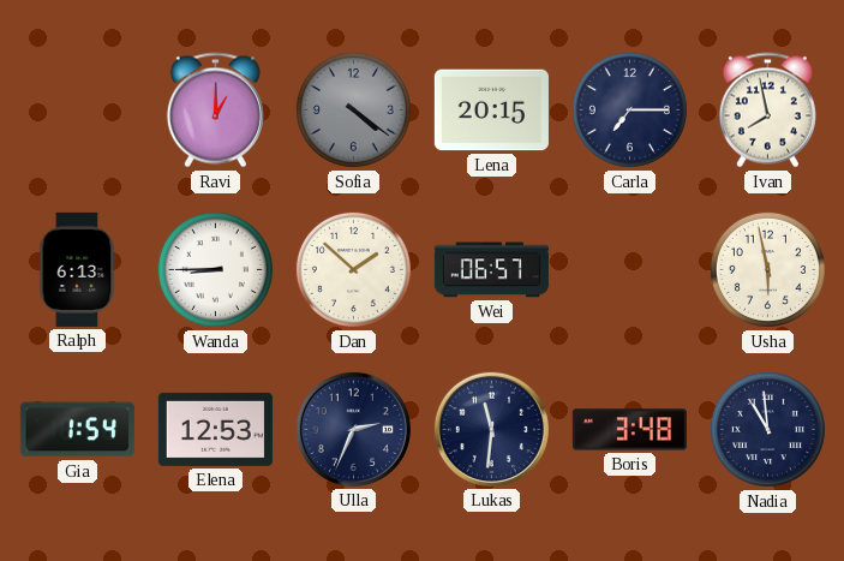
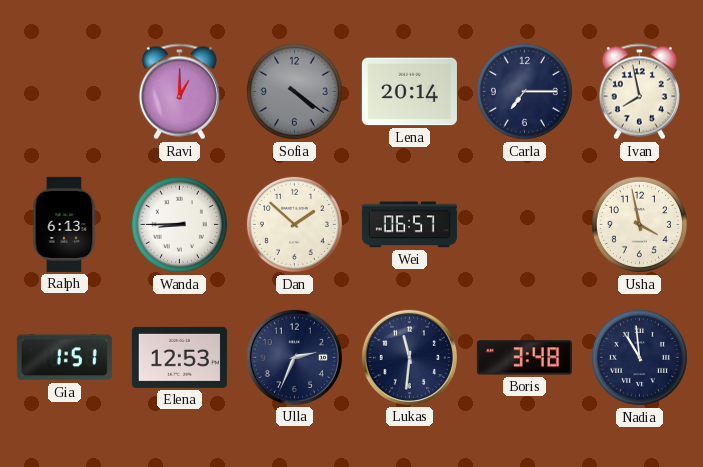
Lena: 20:15 -> 20:14
Usha: 5:58 -> 3:58
Gia: 1:54 -> 1:51
